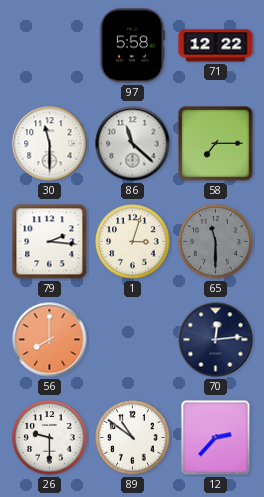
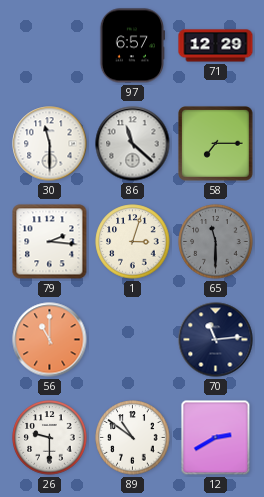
97: 5:58 -> 6:57
71: 12:22 -> 12:29
56: 8:00 -> 11:00
70: 12:14 -> 11:14
12: 2:37 -> 2:40
